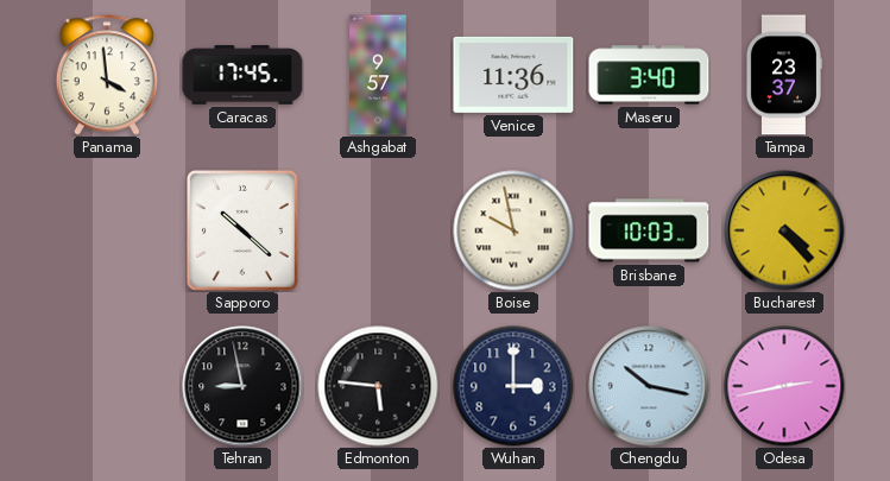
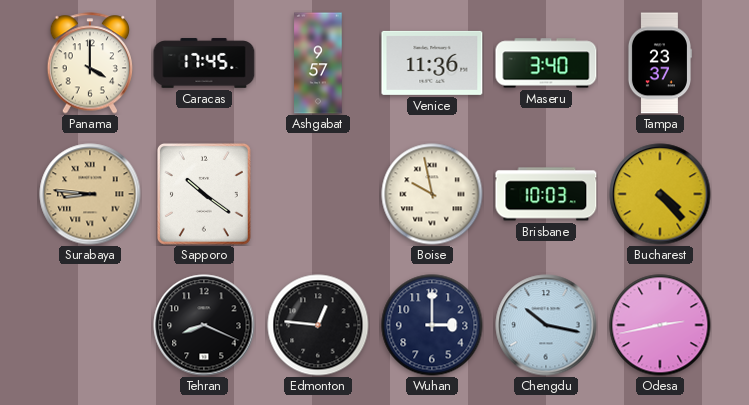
Panama: 3:59 -> 4:00
Surabaya: none -> 8:46
Sapporo: 10:22 -> 10:21
Tehran: 8:58 -> 8:19
Edmonton: 5:46 -> 12:46
